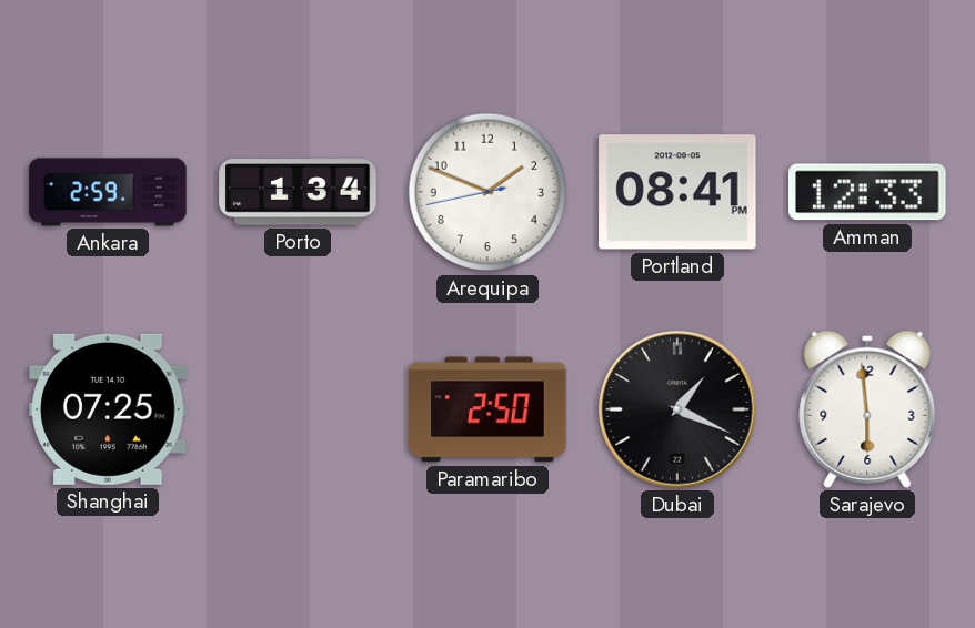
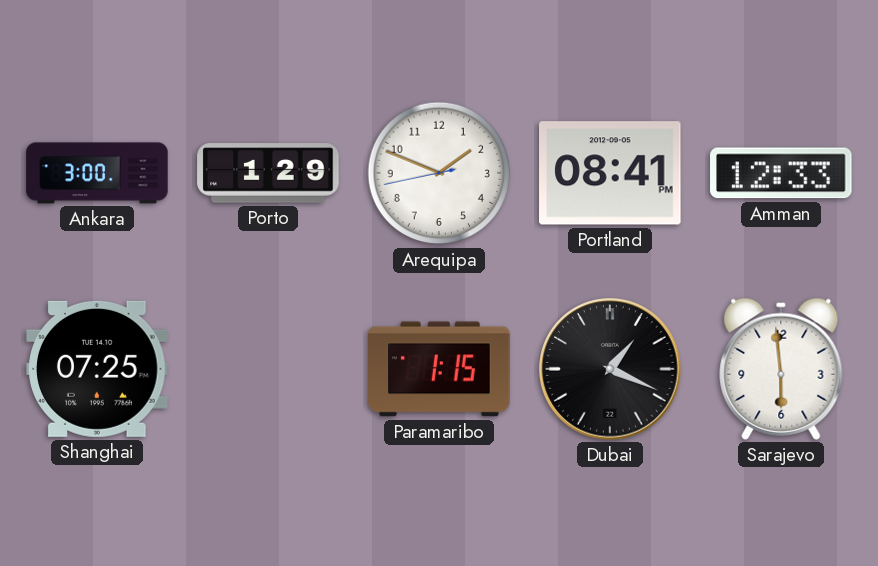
Ankara: 2:59 -> 3:00
Porto: 1:34 -> 1:29
Paramaribo: 2:50 -> 1:15
